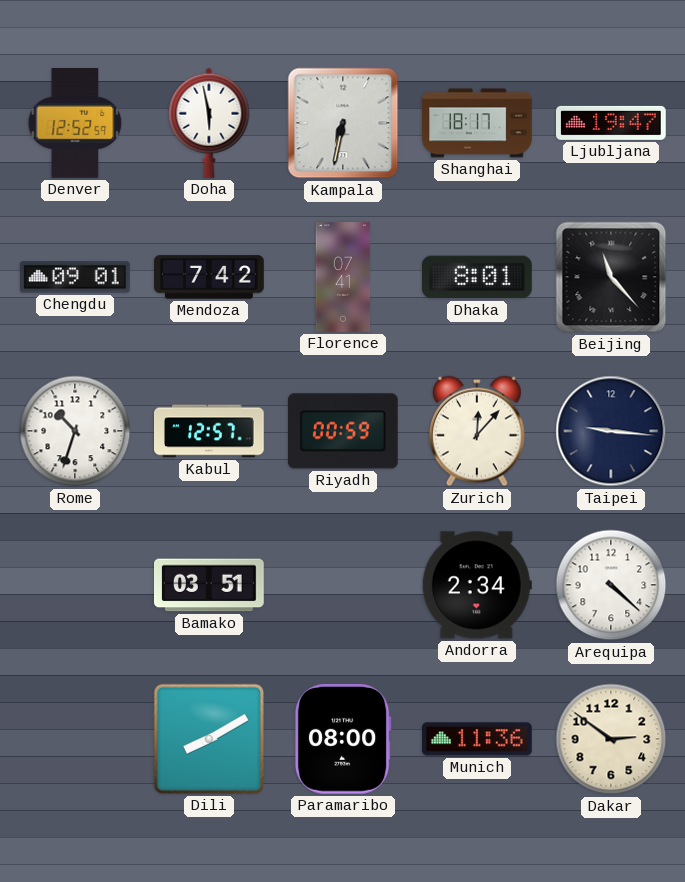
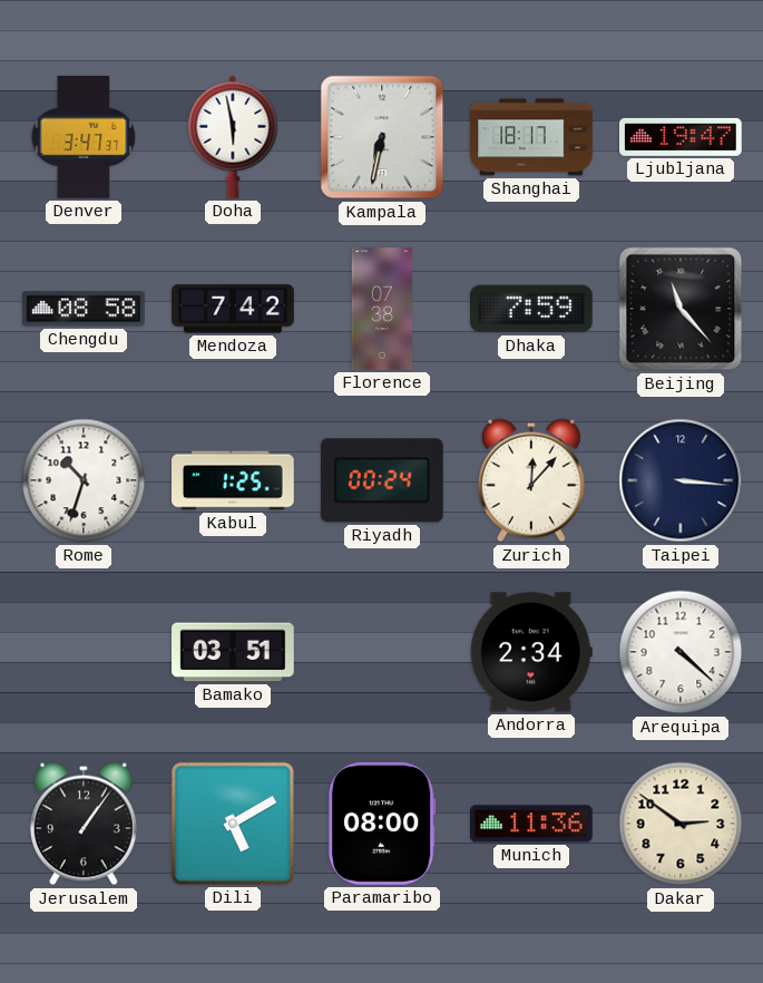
Denver: 12:52 -> 3:47
Chengdu: 09:01 -> 08:58
Florence: 07:41 -> 07:38
Dhaka: 8:01 -> 7:59
Kabul: 12:57 -> 1:25
Riyadh: 00:59 -> 00:24
Taipei: 9:16 -> 3:16
Jerusalem: none -> 1:06
Dili: 8:10 -> 5:10
